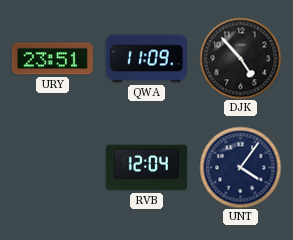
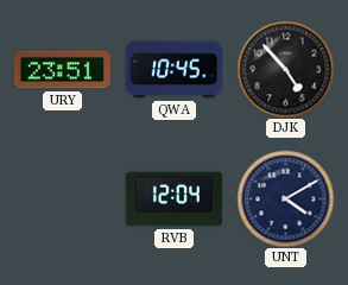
QWA: 11:09 -> 10:45
UNT: 4:06 -> 4:10
